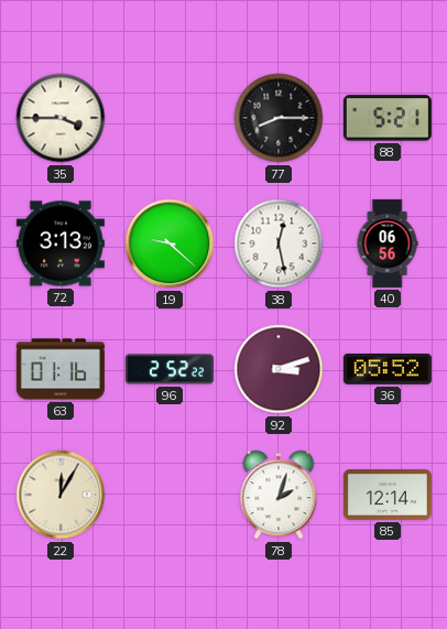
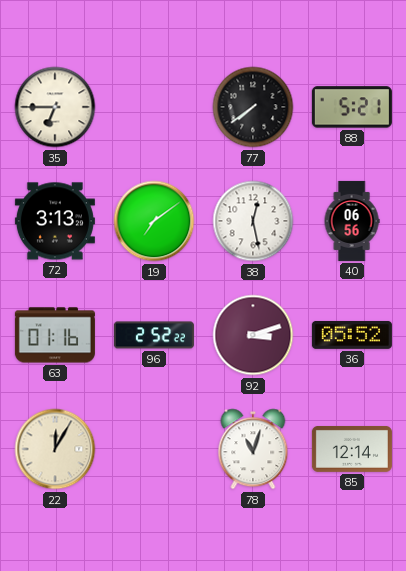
35: 3:45 -> 6:45
77: 8:15 -> 7:39
19: 9:22 -> 7:09
78: 2:03 -> 11:03
